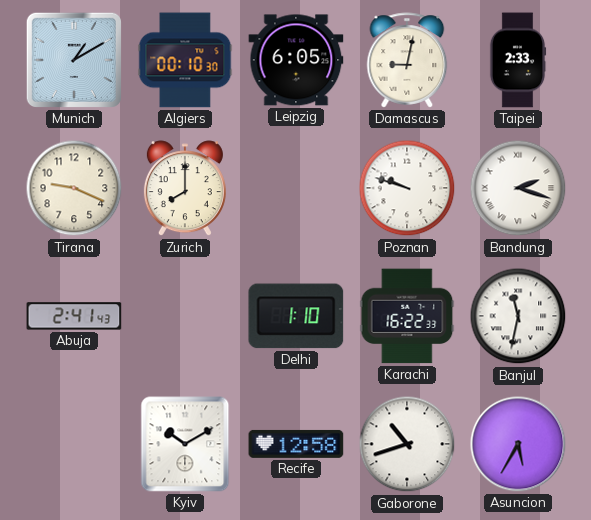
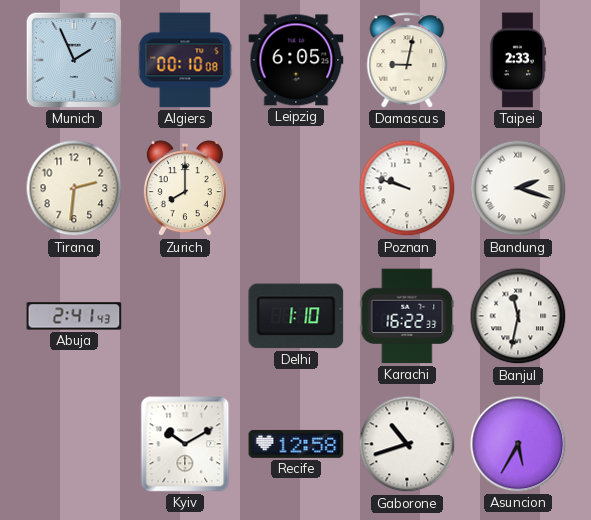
Munich: 1:10 -> 1:56
Algiers: 00:10:30 -> 00:10:08
Tirana: 9:19 -> 2:31
